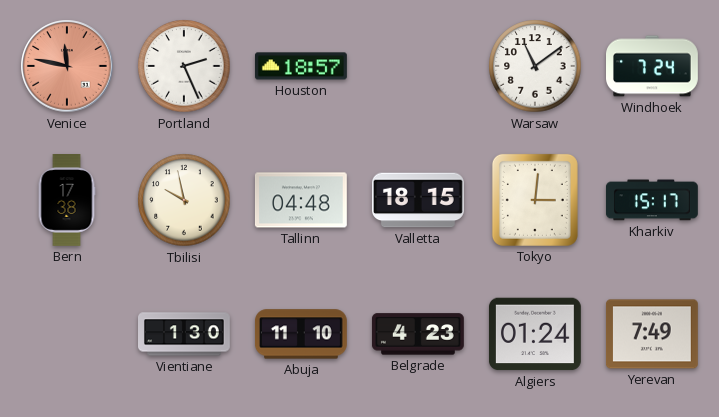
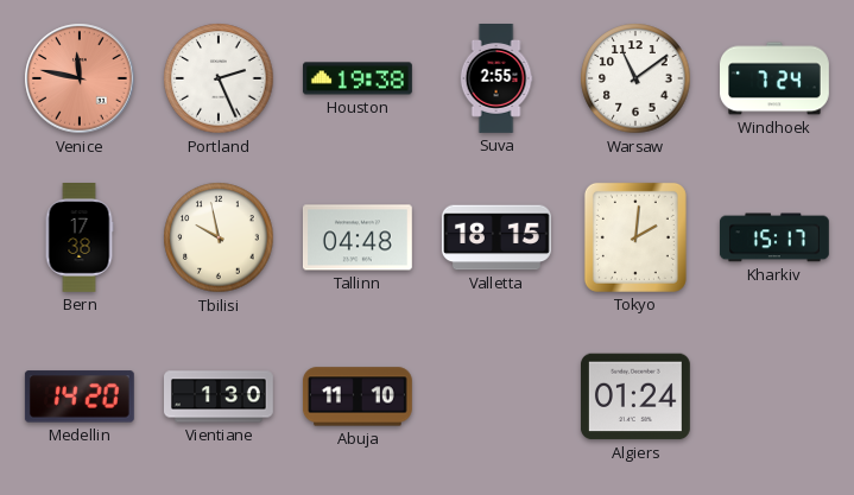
Houston: 18:57 -> 19:38
Suva: none -> 2:55
Tokyo: 3:01 -> 2:01
Medellin: none -> 14:20
Belgrade: 4:23 -> none
Yerevan: 7:49 -> none
